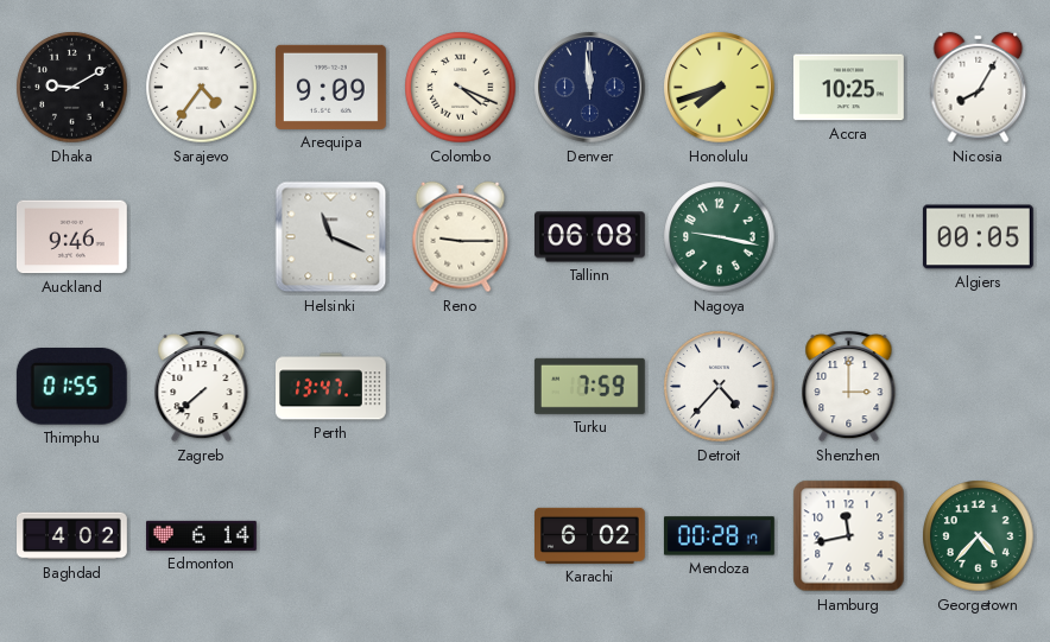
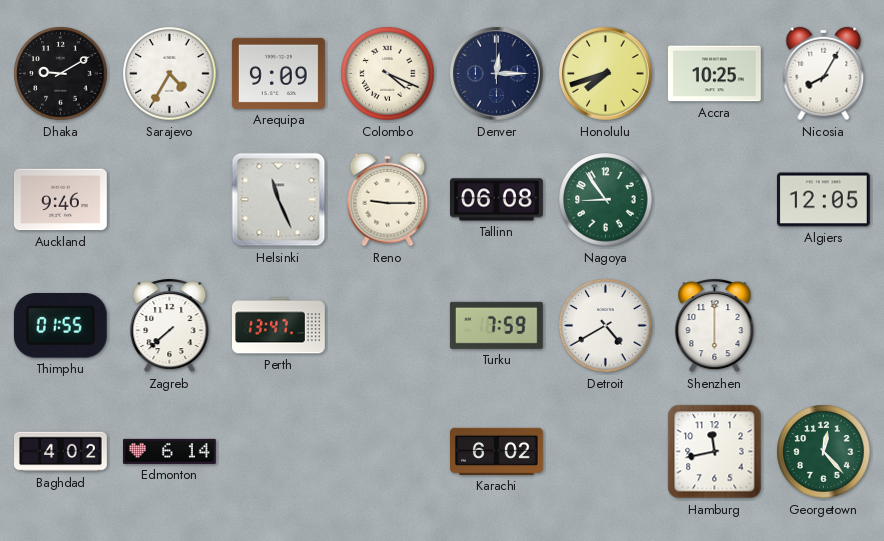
Sarajevo: 4:36 -> 4:35
Denver: 11:59 -> 12:15
Helsinki: 11:19 -> 11:26
Nagoya: 9:17 -> 8:54
Algiers: 00:05 -> 12:05
Detroit: 4:37 -> 4:40
Shenzhen: 3:00 -> 6:00
Mendoza: 00:28 -> none
Georgetown: 4:37 -> 12:23
